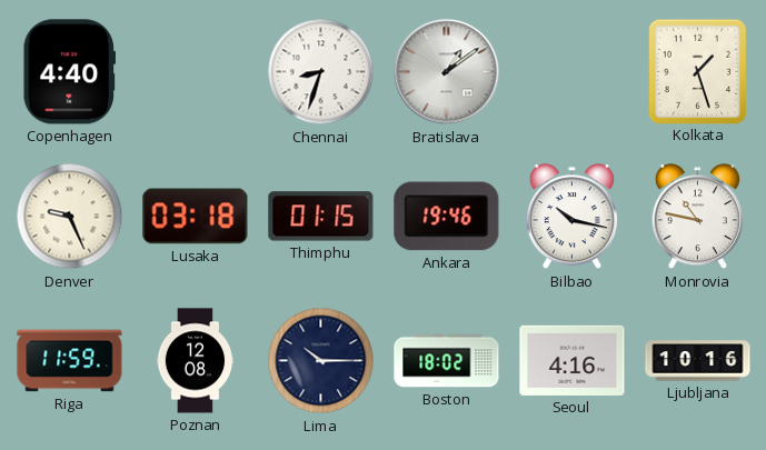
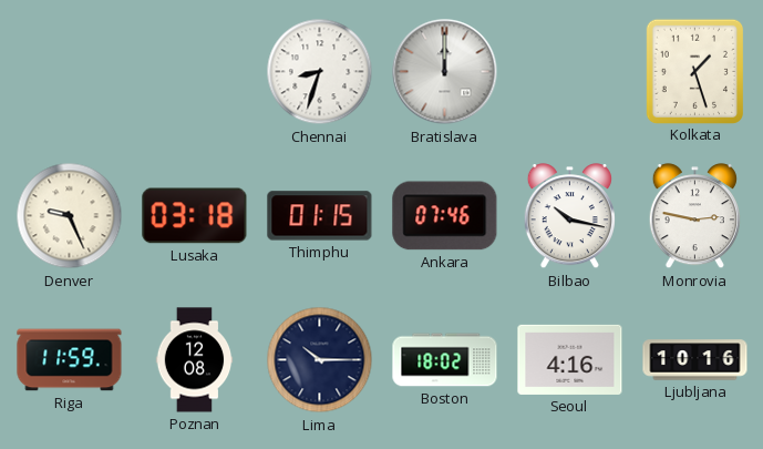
Copenhagen: 4:40 -> none
Bratislava: 1:09 -> 12:00
Ankara: 19:46 -> 07:46
Monrovia: 10:47 -> 2:47
